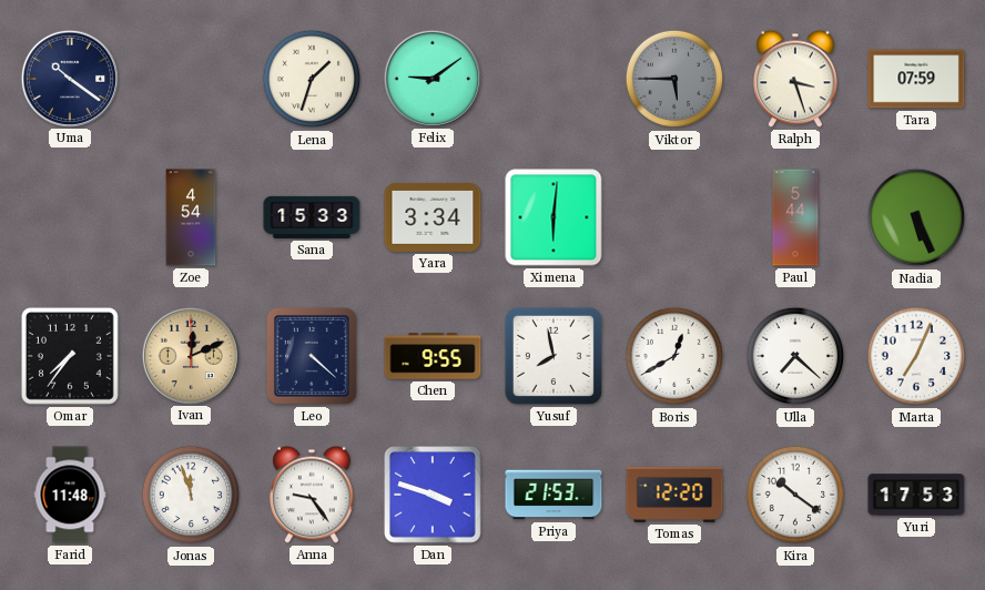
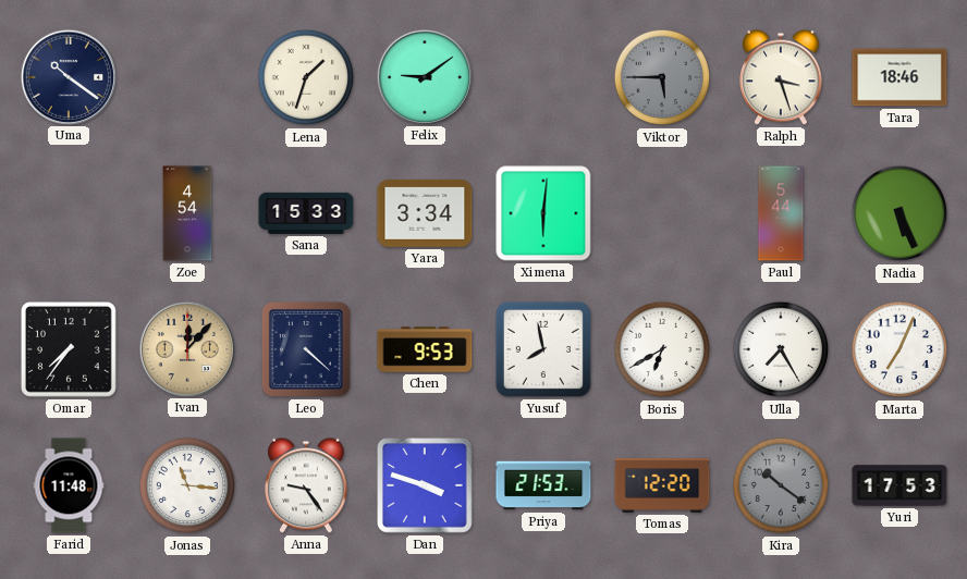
Tara: 07:59 -> 18:46
Ivan: 12:11 -> 12:07
Chen: 9:55 -> 9:53
Boris: 12:40 -> 6:40
Ulla: 7:22 -> 7:25
Jonas: 11:57 -> 11:16
Kira dial: white -> grey
